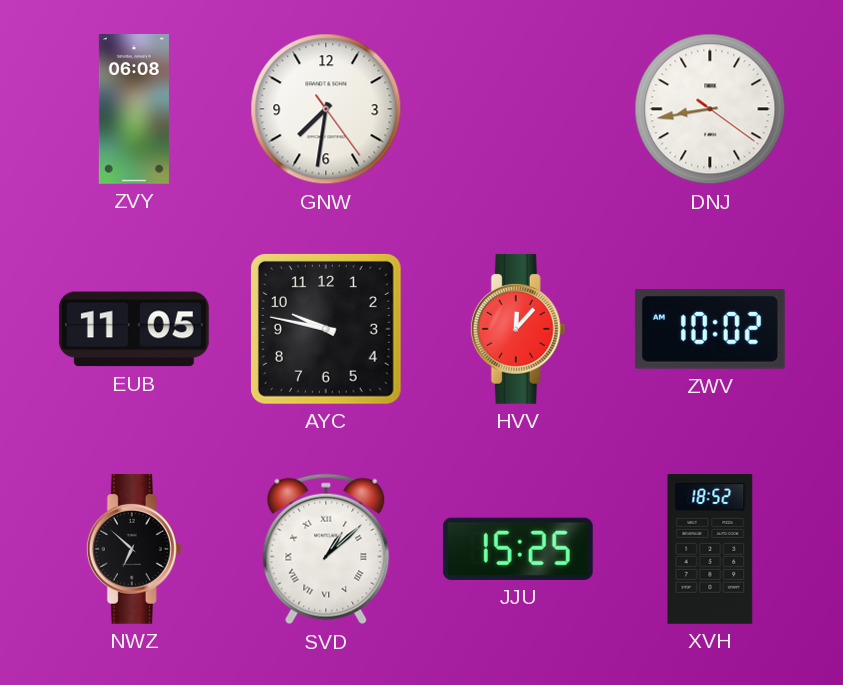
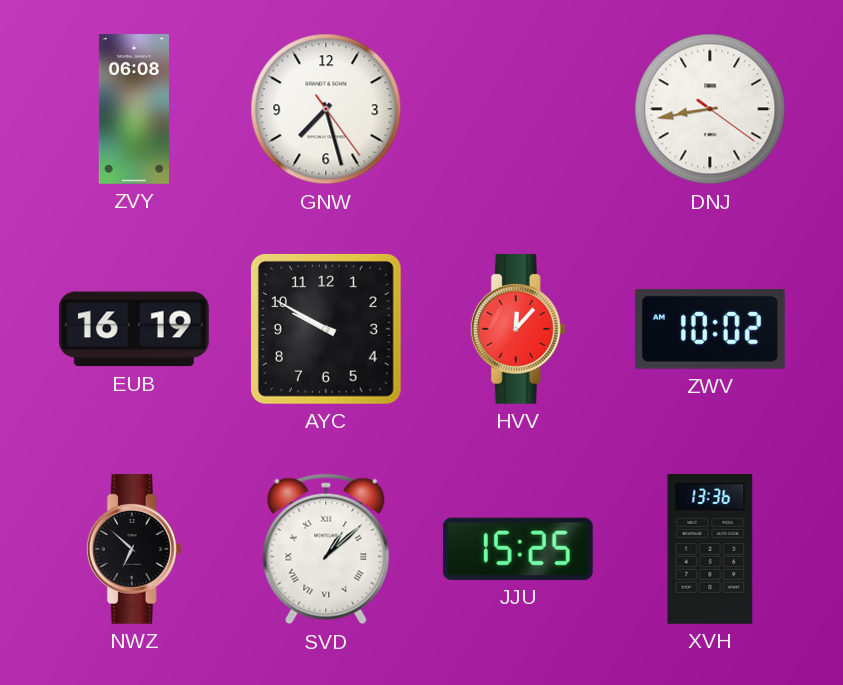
GNW: 7:31 -> 7:27
EUB: 11:05 -> 16:19
AYC: 9:47 -> 9:50
XVH: 18:52 -> 13:36
